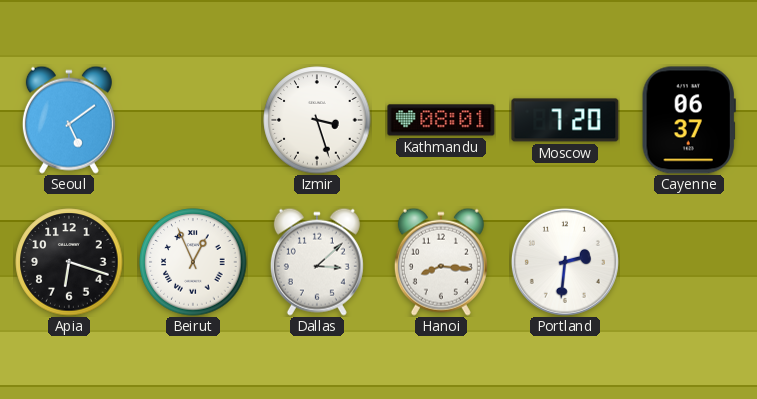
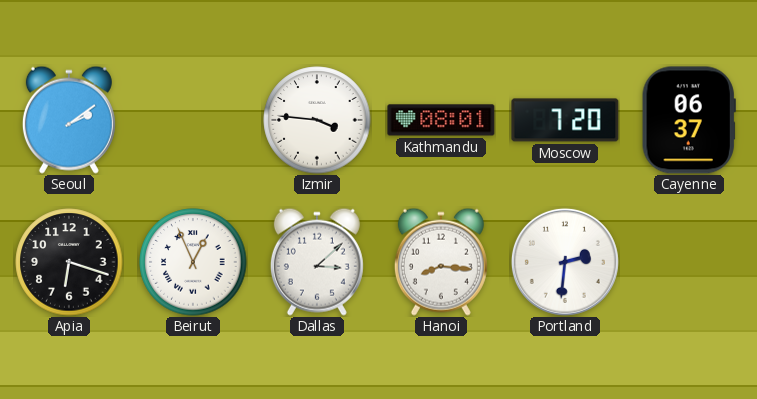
Seoul: 5:09 -> 2:09
Izmir: 3:27 -> 3:46
